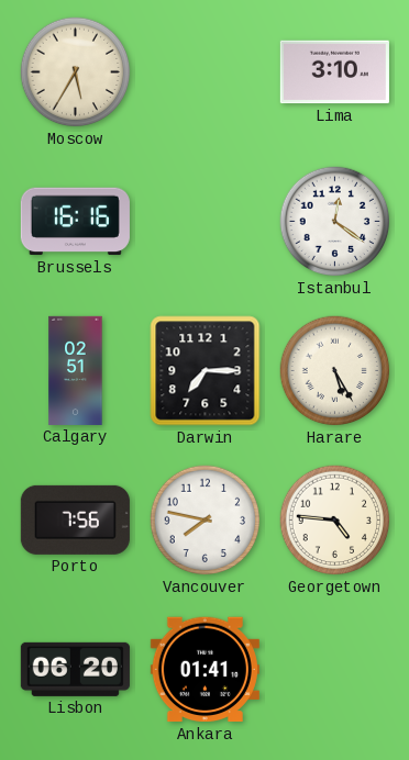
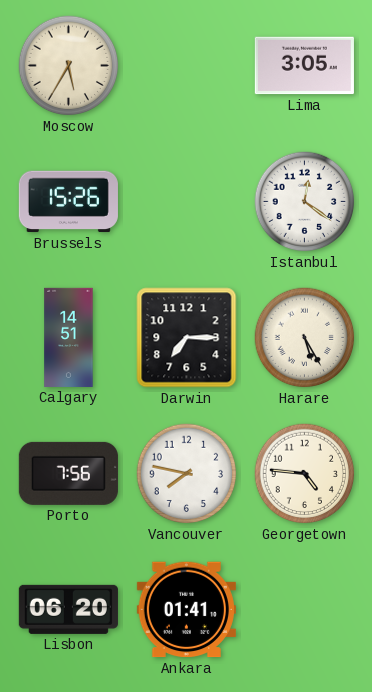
Lima: 3:10 -> 3:05
Brussels: 16:16 -> 15:26
Calgary: 02:51 -> 14:51
